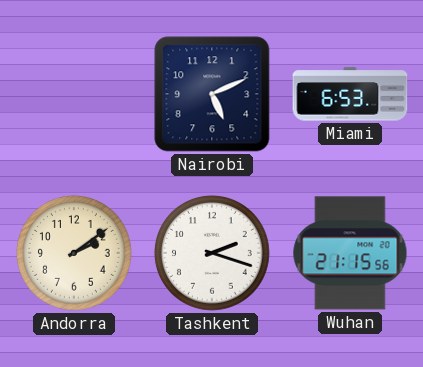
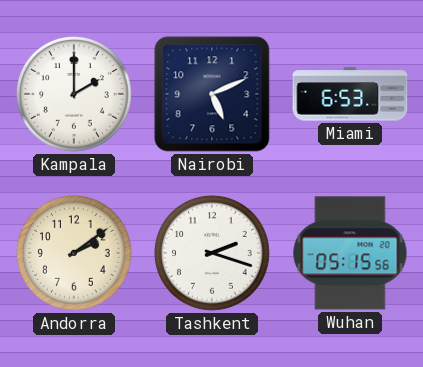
Kampala: none -> 2:00
Wuhan: 21:15 -> 05:15
